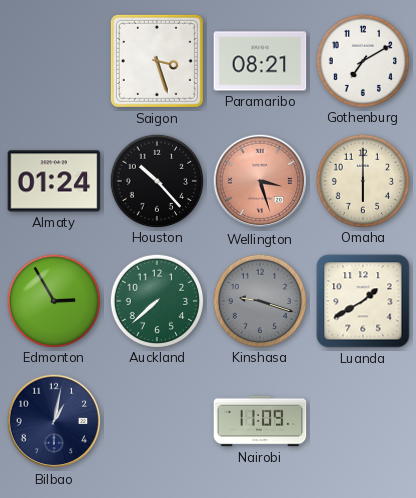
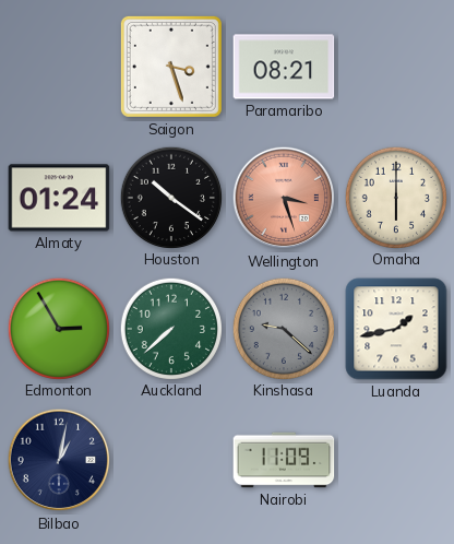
Gothenburg: 7:10 -> none
Houston: 10:23 -> 10:21
Kinshasa: 9:18 -> 9:22
Luanda: 1:40 -> 1:43
